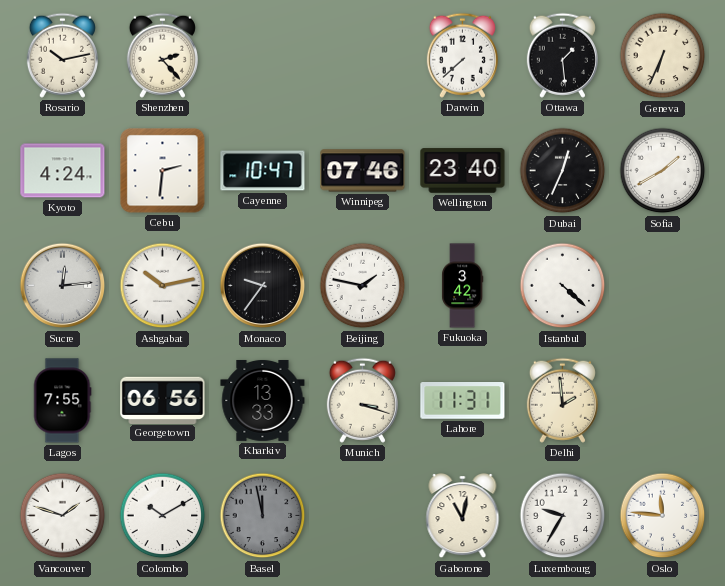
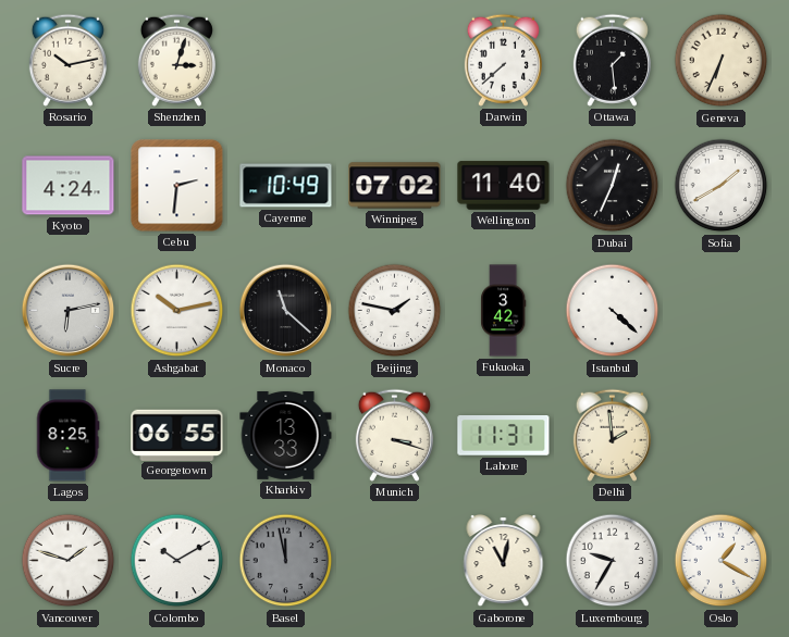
Shenzhen: 2:23 -> 3:03
Cayenne: 10:47 -> 10:49
Winnipeg: 07:46 -> 07:02
Wellington: 23:40 -> 11:40
Sucre: 12:14 -> 6:13
Monaco: 9:36 -> 11:22
Lagos: 7:55 -> 8:25
Georgetown: 06:56 -> 06:55
Oslo: 11:46 -> 1:20
